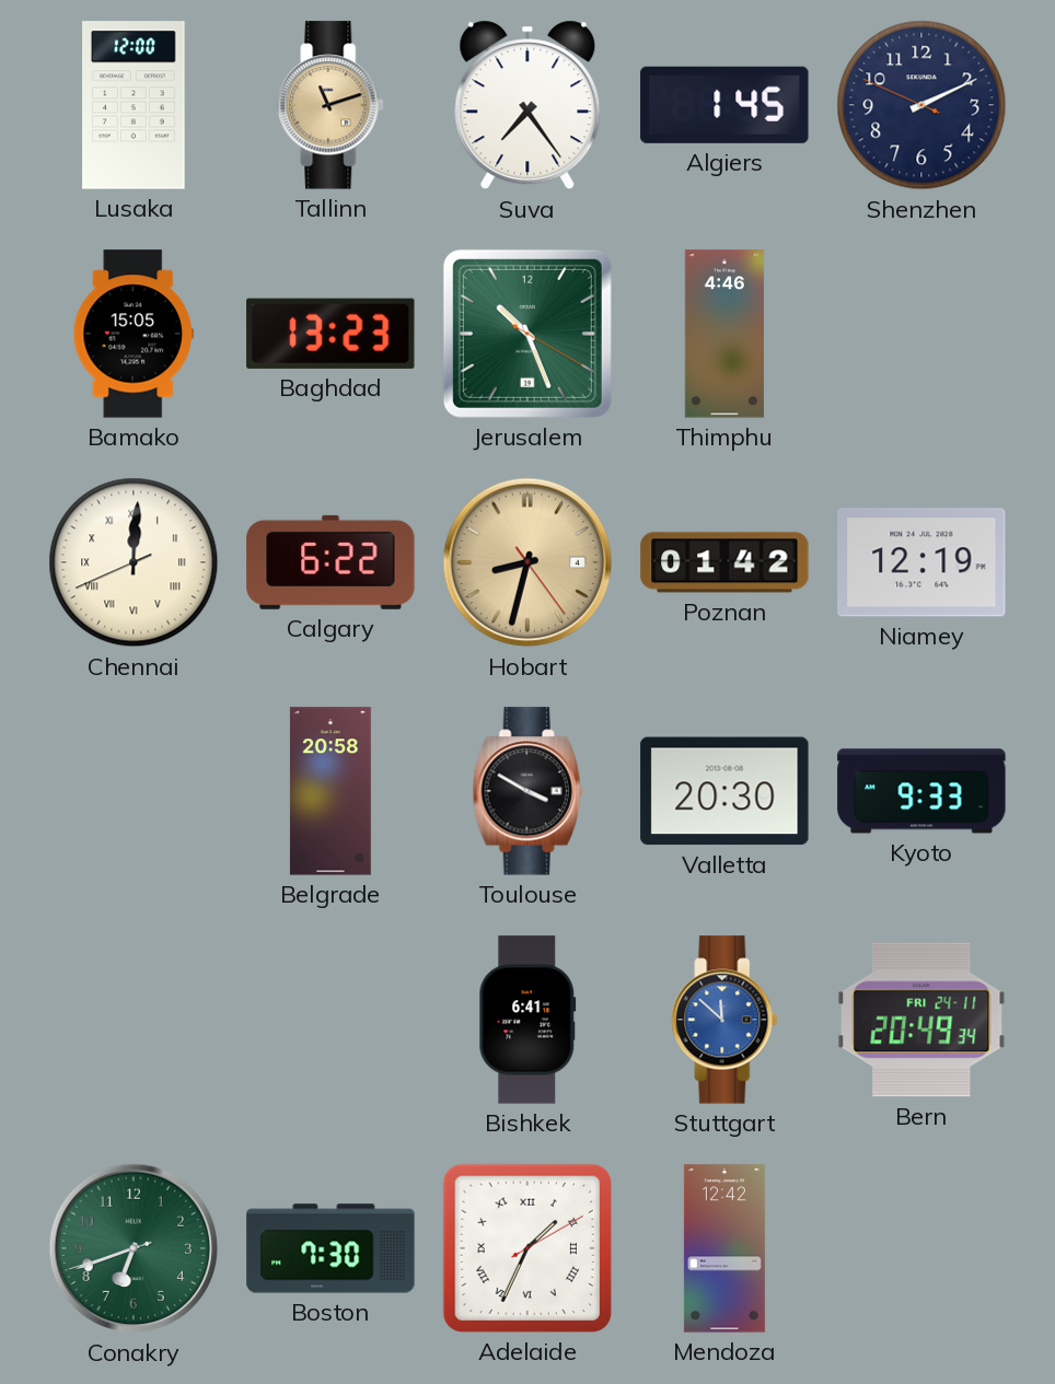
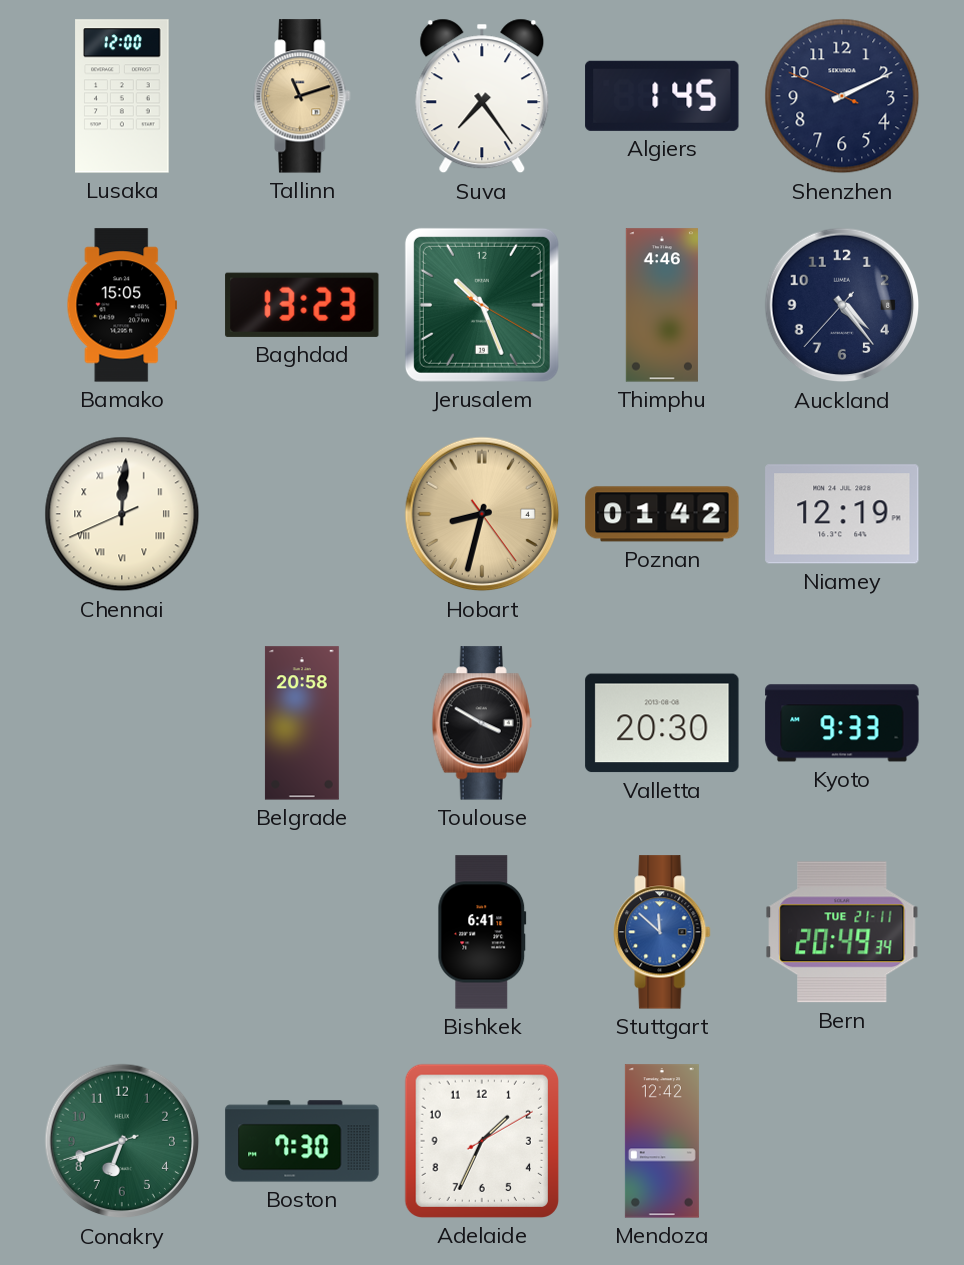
Auckland: none -> 4:23
Calgary: 6:22 -> none
Bern date: FRI 24-11 -> TUE 21-11
Adelaide numerals: Roman -> Arabic
